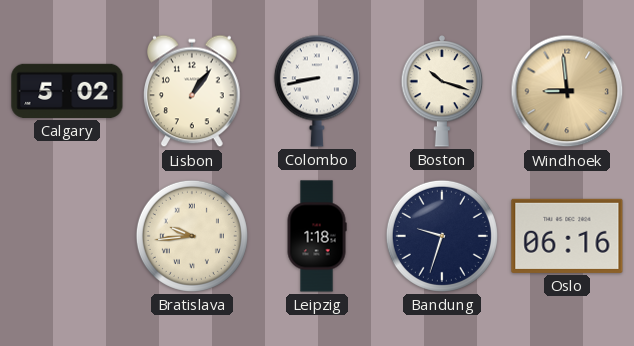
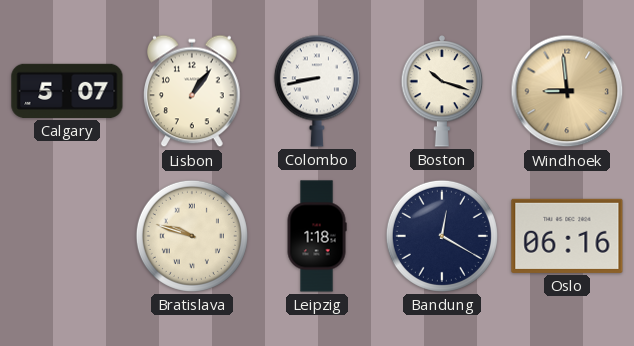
Calgary: 5:02 -> 5:07
Bratislava: 9:44 -> 9:48
Bandung: 9:33 -> 12:20
